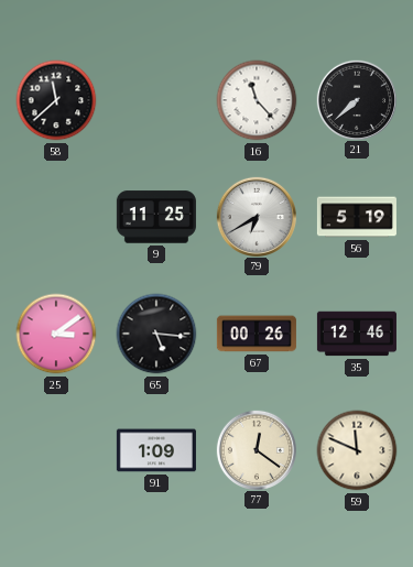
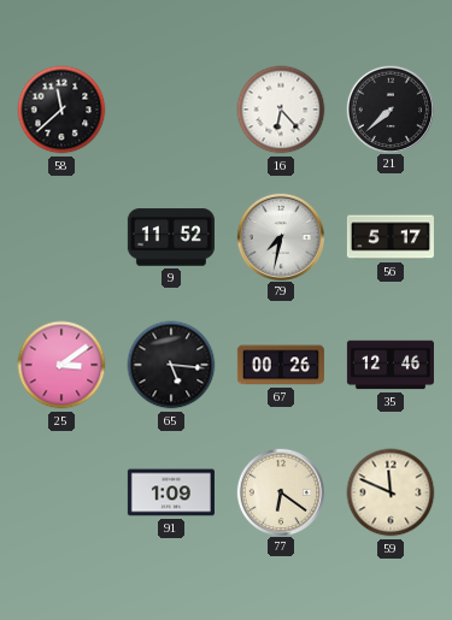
16: 11:23 -> 6:23
9: 11:25 -> 11:52
79: 6:40 -> 7:32
56: 5:19 -> 5:17
77: 12:21 -> 6:21
